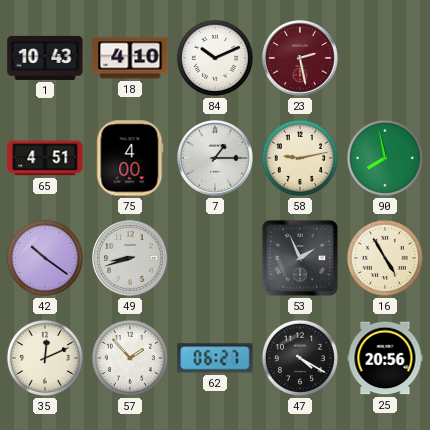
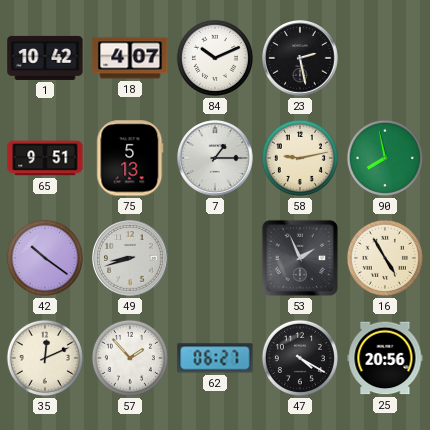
1: 10:43 -> 10:42
18: 4:10 -> 4:07
23 dial: burgundy -> black
65: 4:51 -> 9:51
75: 4:00 -> 5:13
